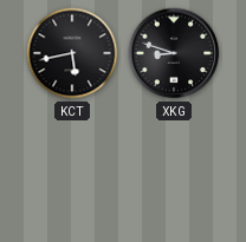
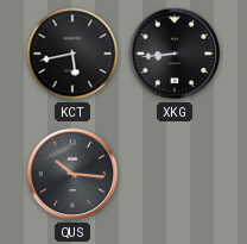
XKG: 8:48 -> 8:44
QUS: none -> 10:16
